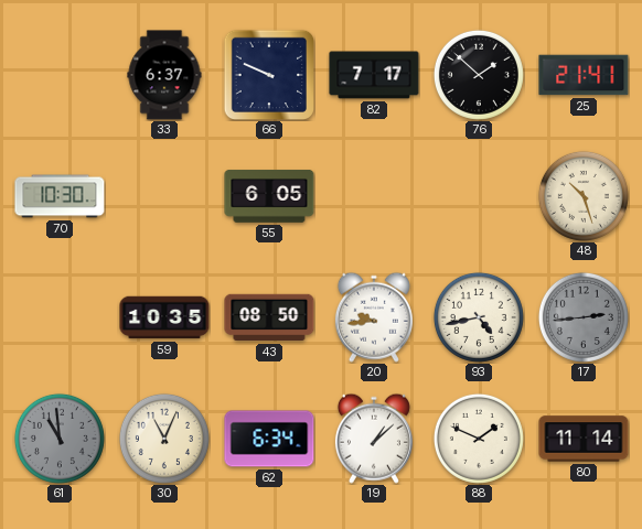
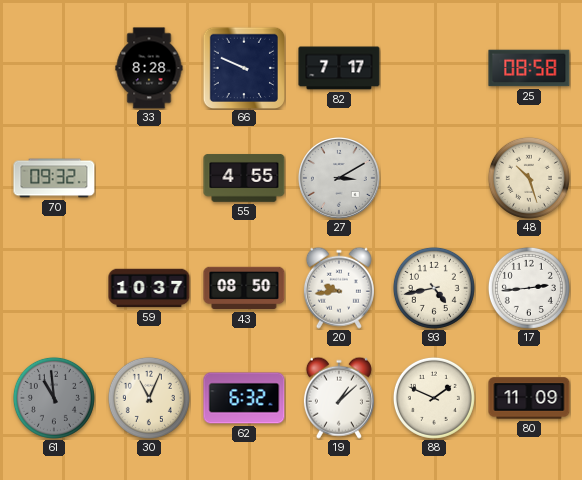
33: 6:37 -> 8:28
76: 1:52 -> none
25: 21:41 -> 08:58
70: 10:30 -> 09:32
55: 6:05 -> 4:55
27: none -> 3:10
59: 10:35 -> 10:37
17 dial: grey -> white
62: 6:34 -> 6:32
80: 11:14 -> 11:09
